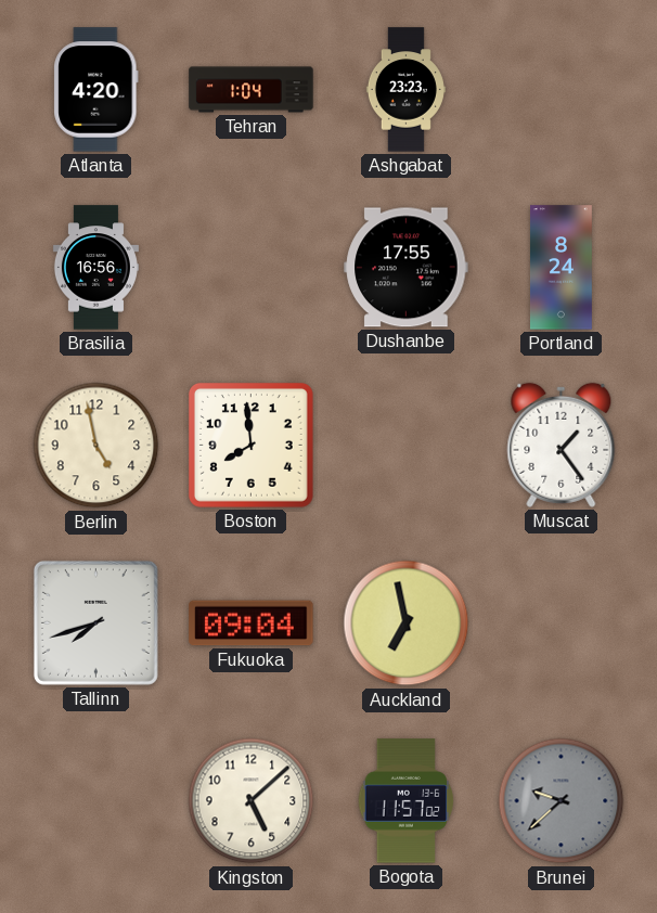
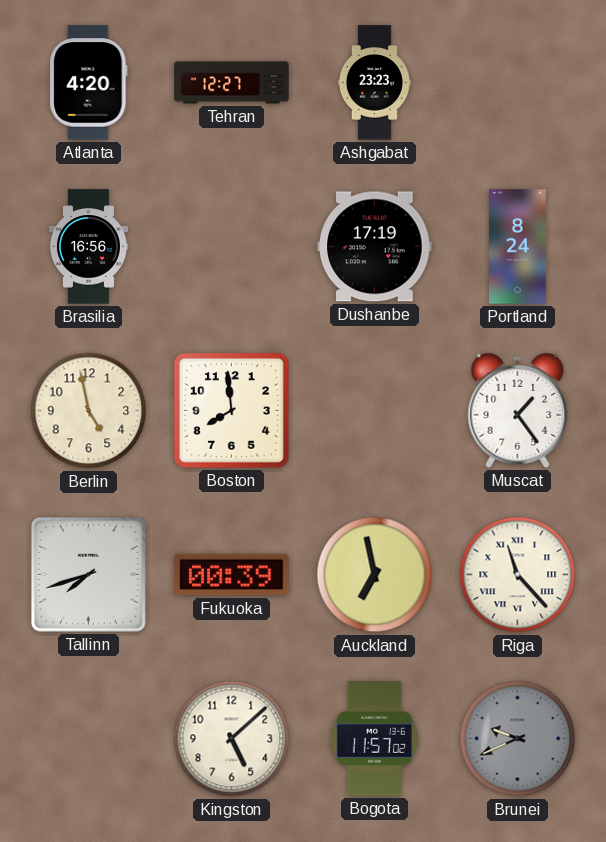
Tehran: 1:04 -> 12:27
Dushanbe: 17:55 -> 17:19
Fukuoka: 09:04 -> 00:39
Riga: none -> 11:23
Brunei: 9:38 -> 9:41
